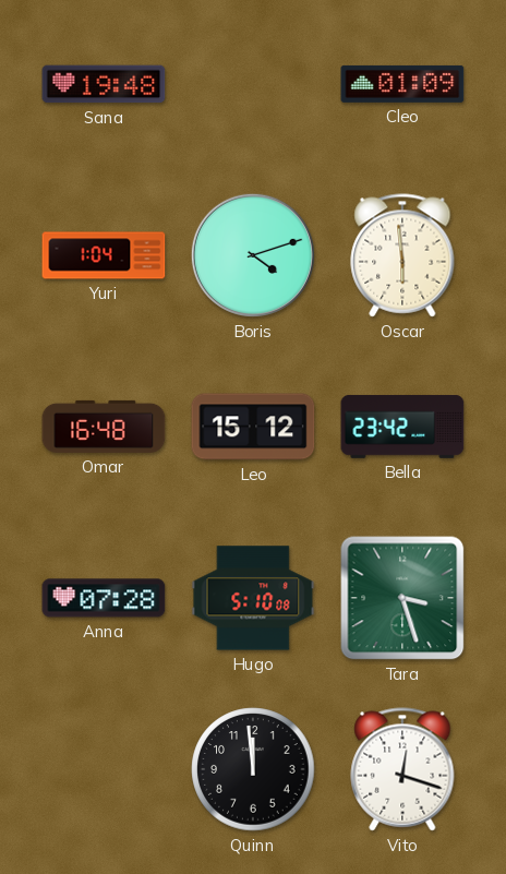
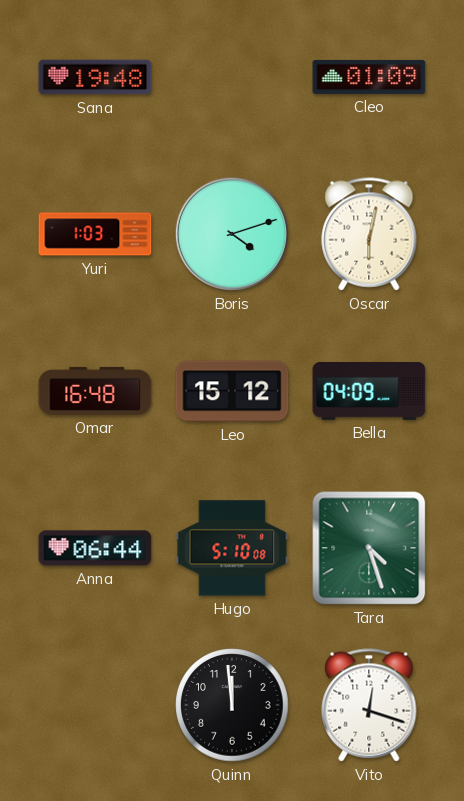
Yuri: 1:04 -> 1:03
Oscar: 5:59 -> 6:02
Bella: 23:42 -> 04:09
Anna: 07:28 -> 06:44
Tara: 3:27 -> 4:27
